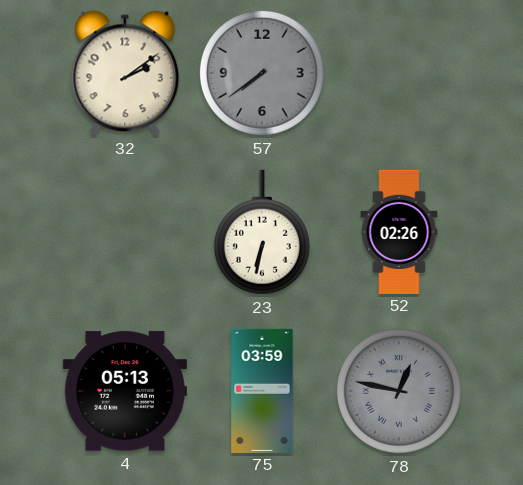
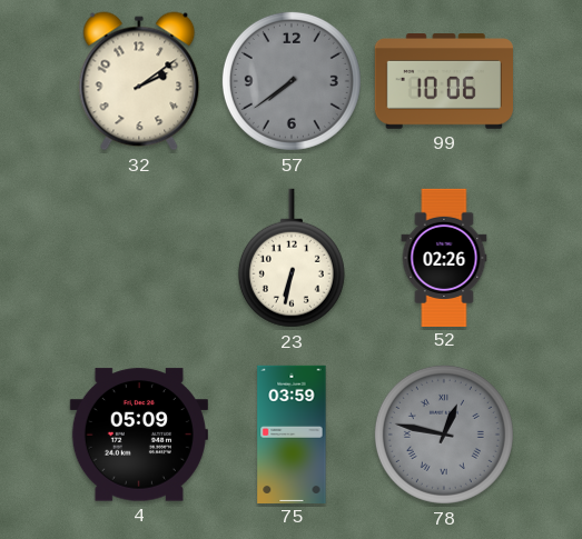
99: none -> 10:06
4: 05:13 -> 05:09
